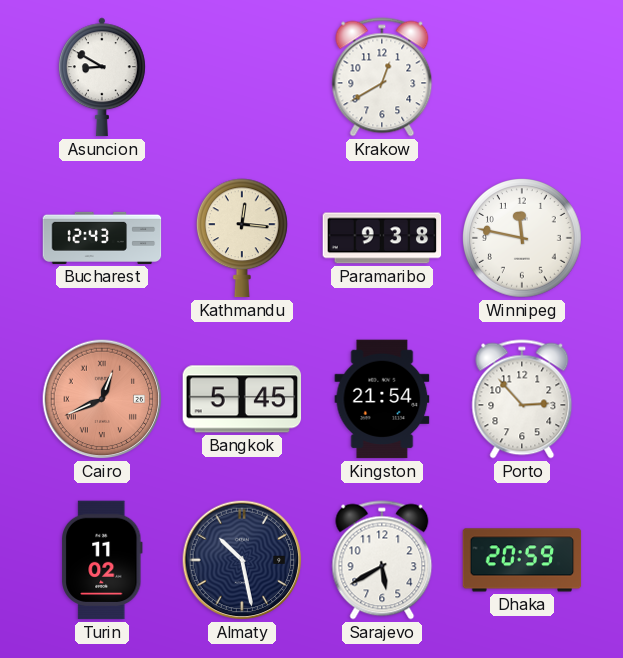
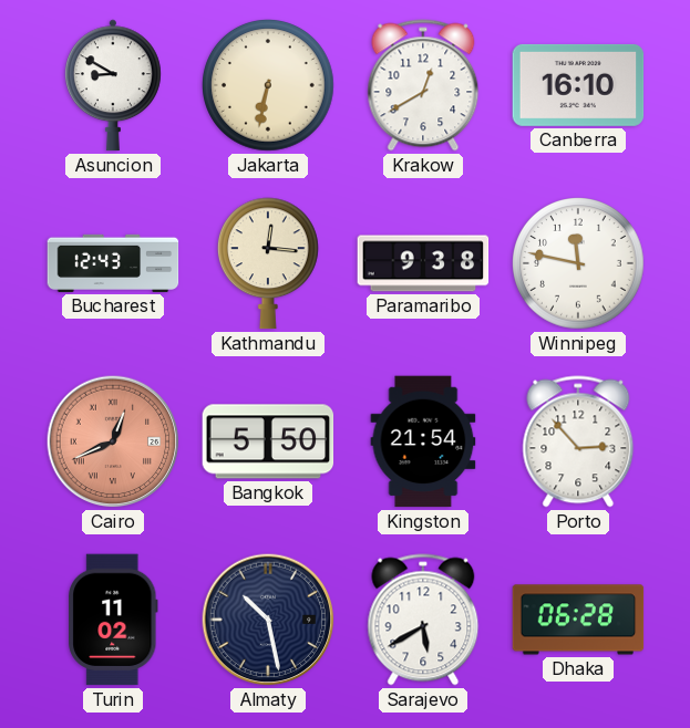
Jakarta: none -> 6:32
Canberra: none -> 16:10
Bangkok: 5:45 -> 5:50
Dhaka: 20:59 -> 06:28
